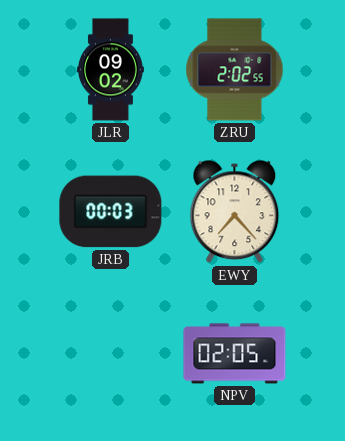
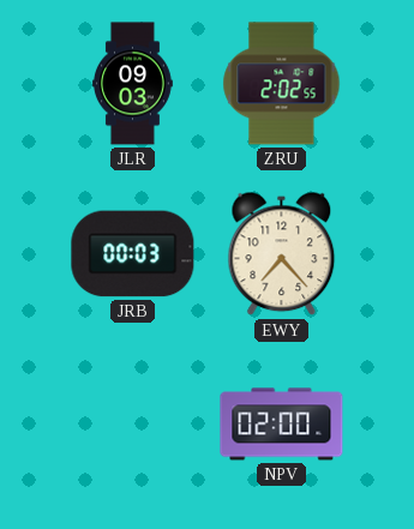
JLR: 09:02 -> 09:03
NPV: 02:05 -> 02:00
